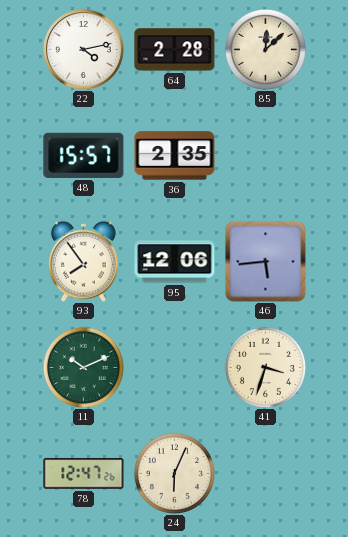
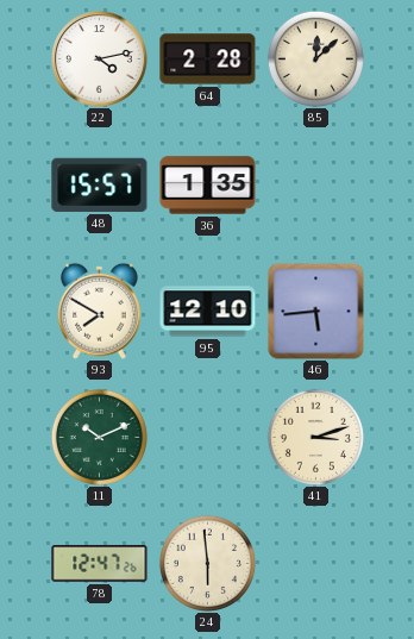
36: 2:35 -> 1:35
93: 7:54 -> 7:50
95: 12:06 -> 12:10
41: 3:33 -> 3:12
24: 6:04 -> 5:59
